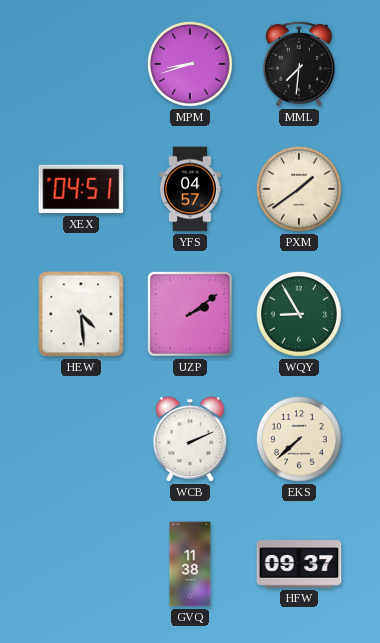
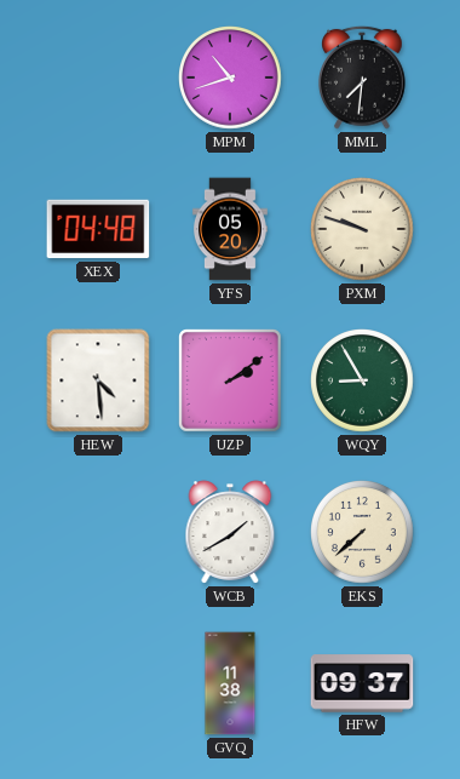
MPM: 8:42 -> 10:42
XEX: 04:51 -> 04:48
YFS: 04:57 -> 05:20
PXM: 1:39 -> 9:48
WCB: 2:11 -> 1:40
